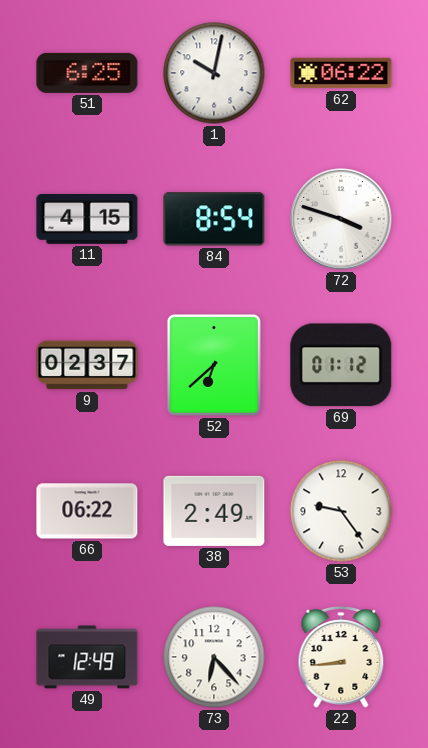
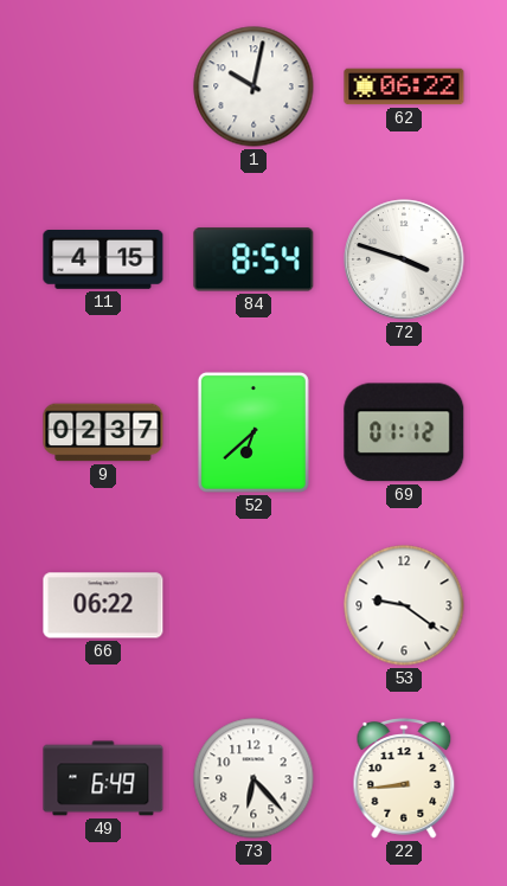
51: 6:25 -> none
38: 2:49 -> none
53: 9:24 -> 9:21
49: 12:49 -> 6:49
